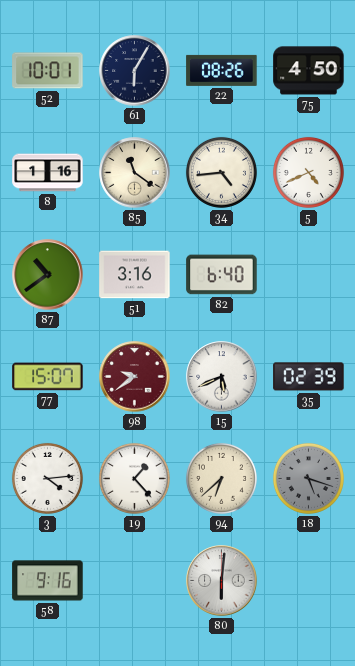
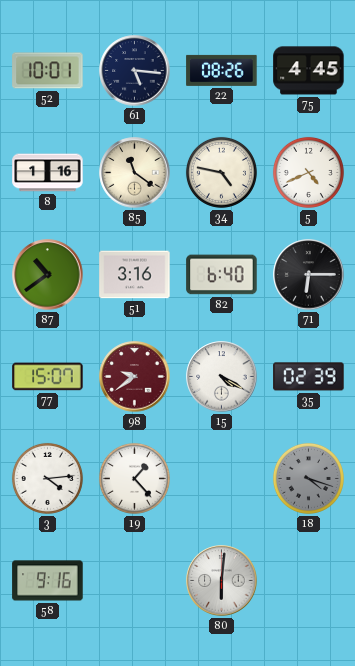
61: 6:05 -> 5:16
75: 4:50 -> 4:45
34: 4:44 -> 4:47
71: none -> 6:15
15: 5:41 -> 4:20
94: 6:38 -> none
18: 5:18 -> 4:18
